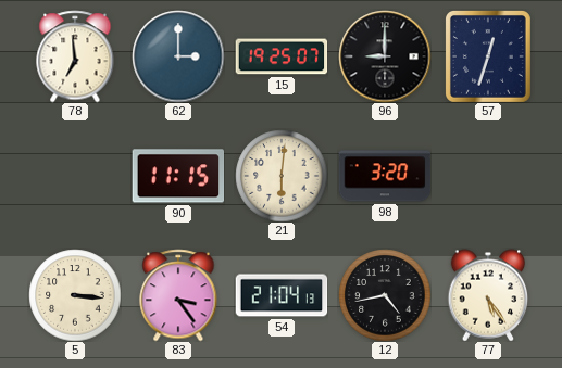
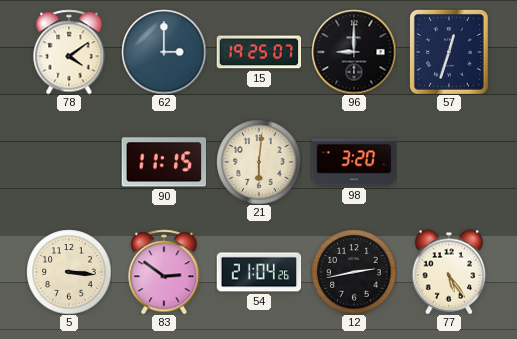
78: 6:59 -> 4:09
83: 3:24 -> 2:51
54: 21:04:13 -> 21:04:26
12: 4:43 -> 2:43
